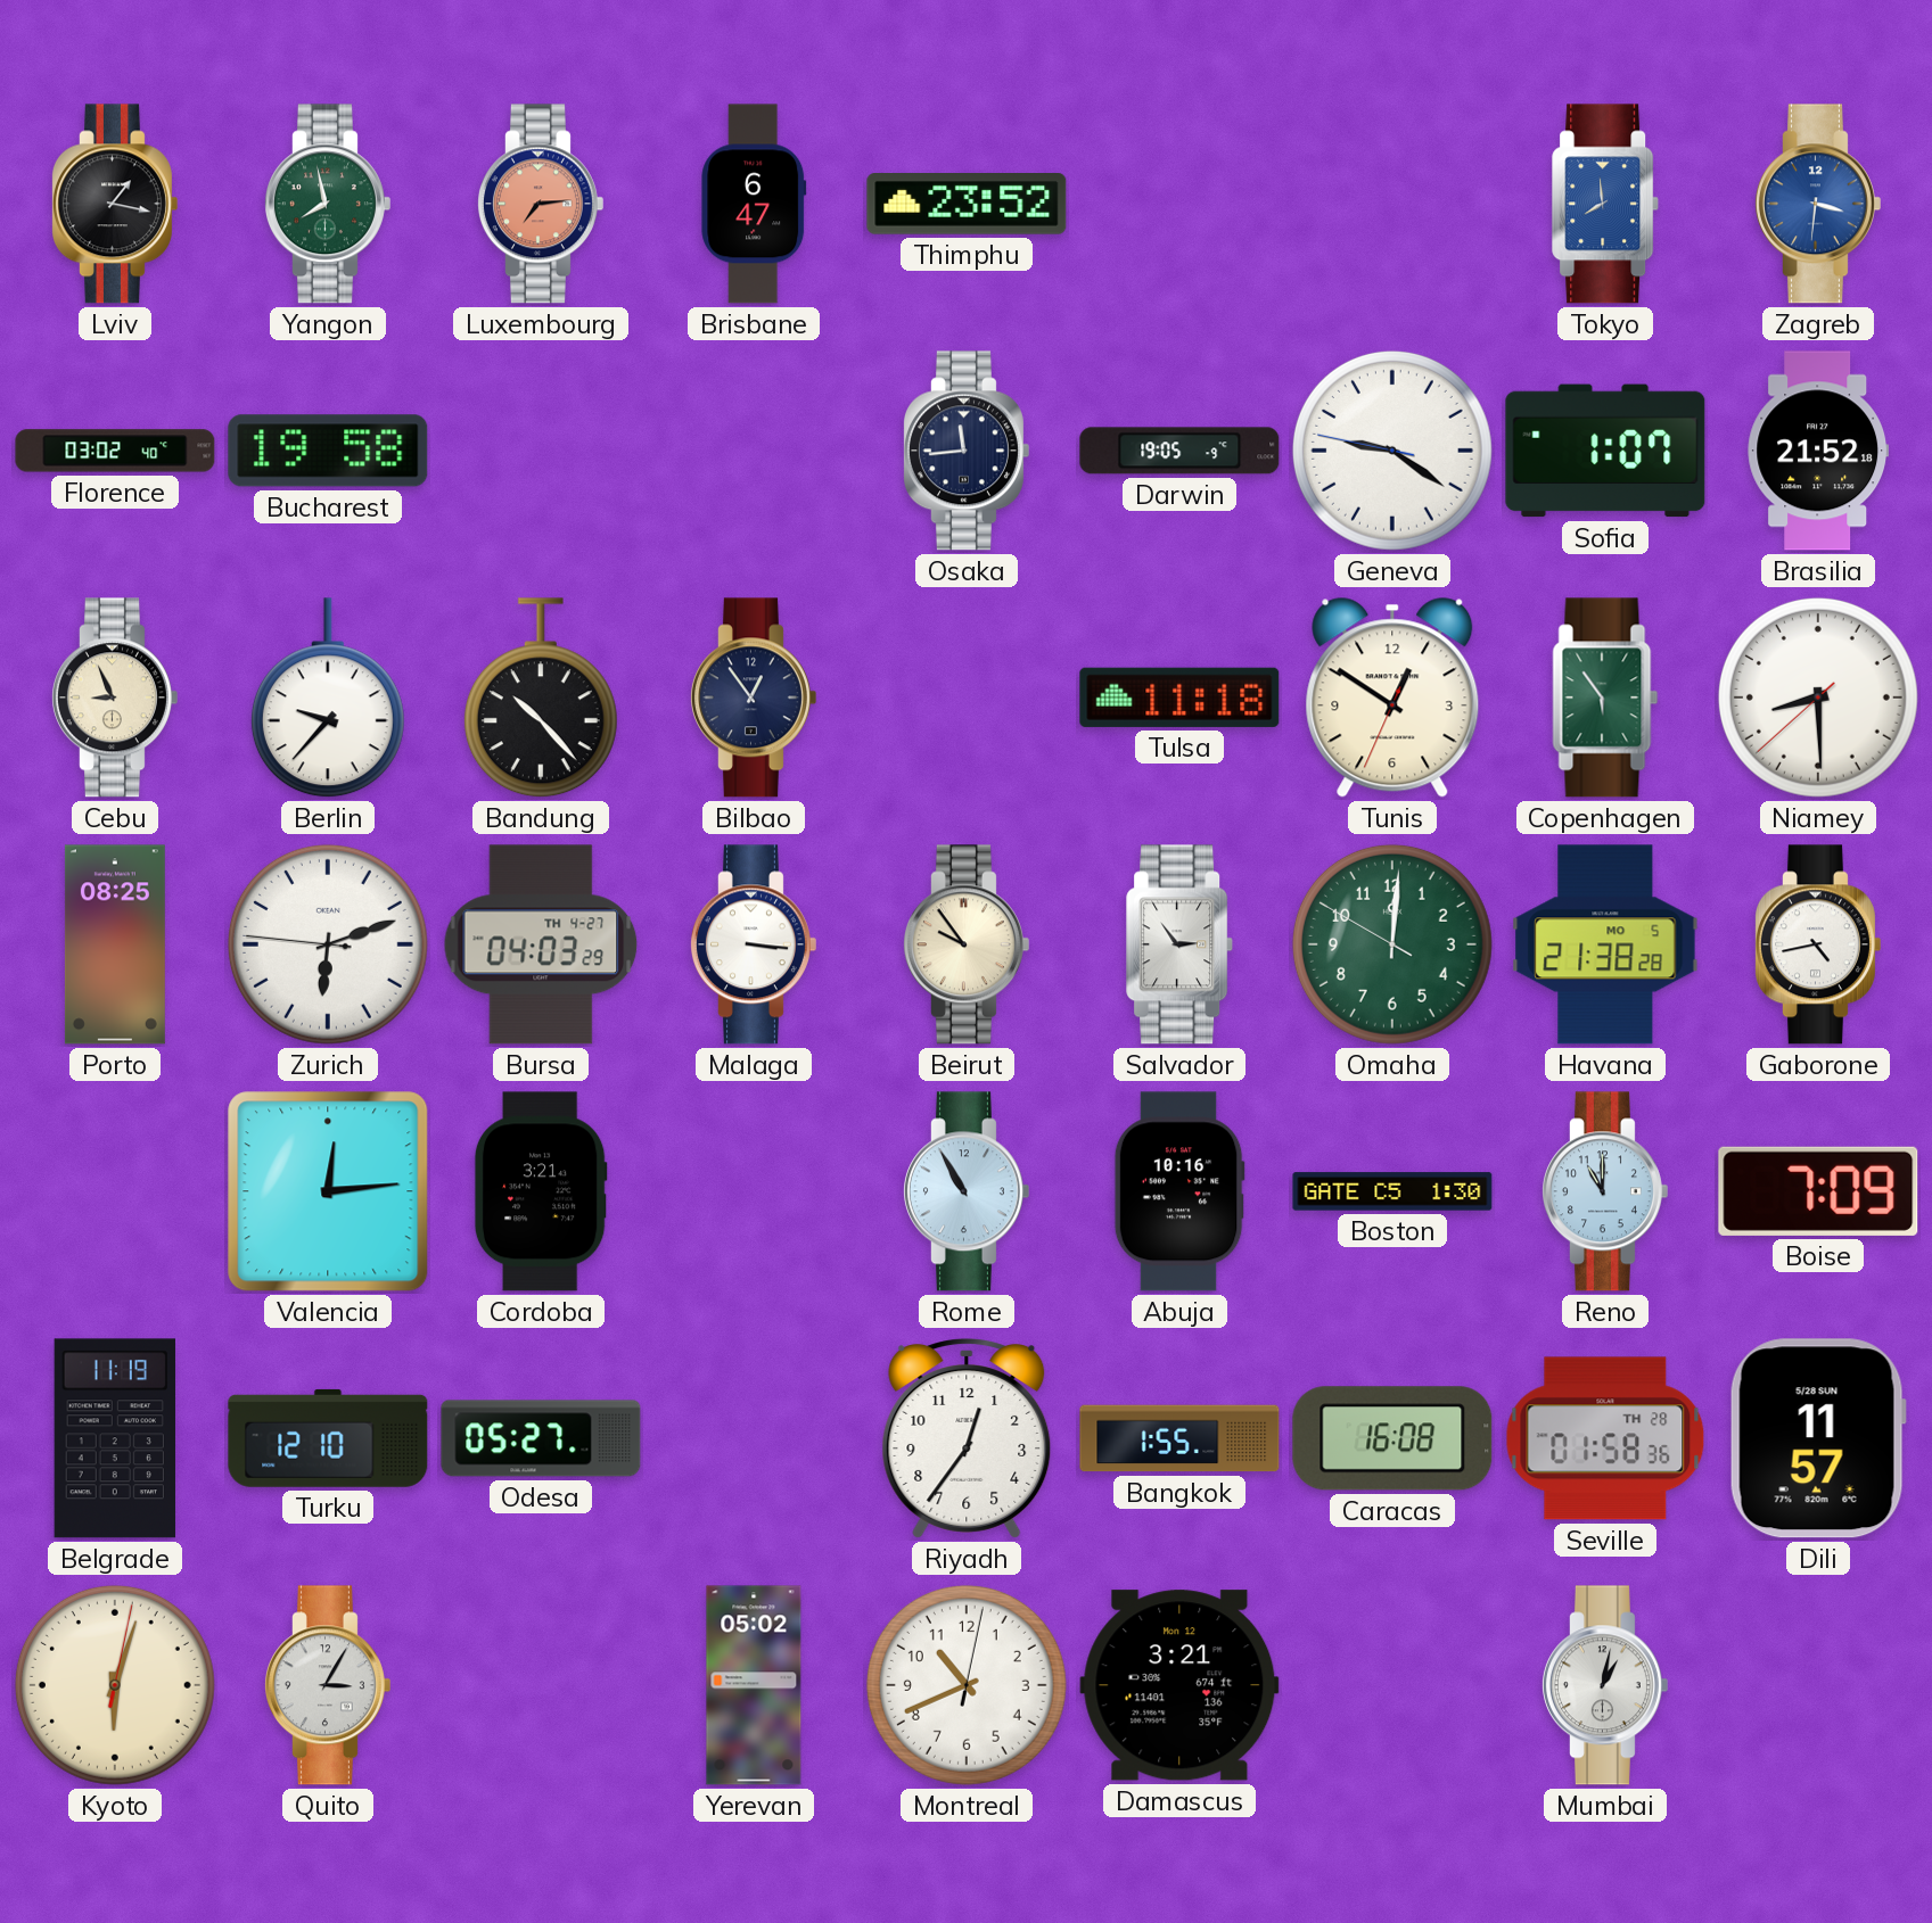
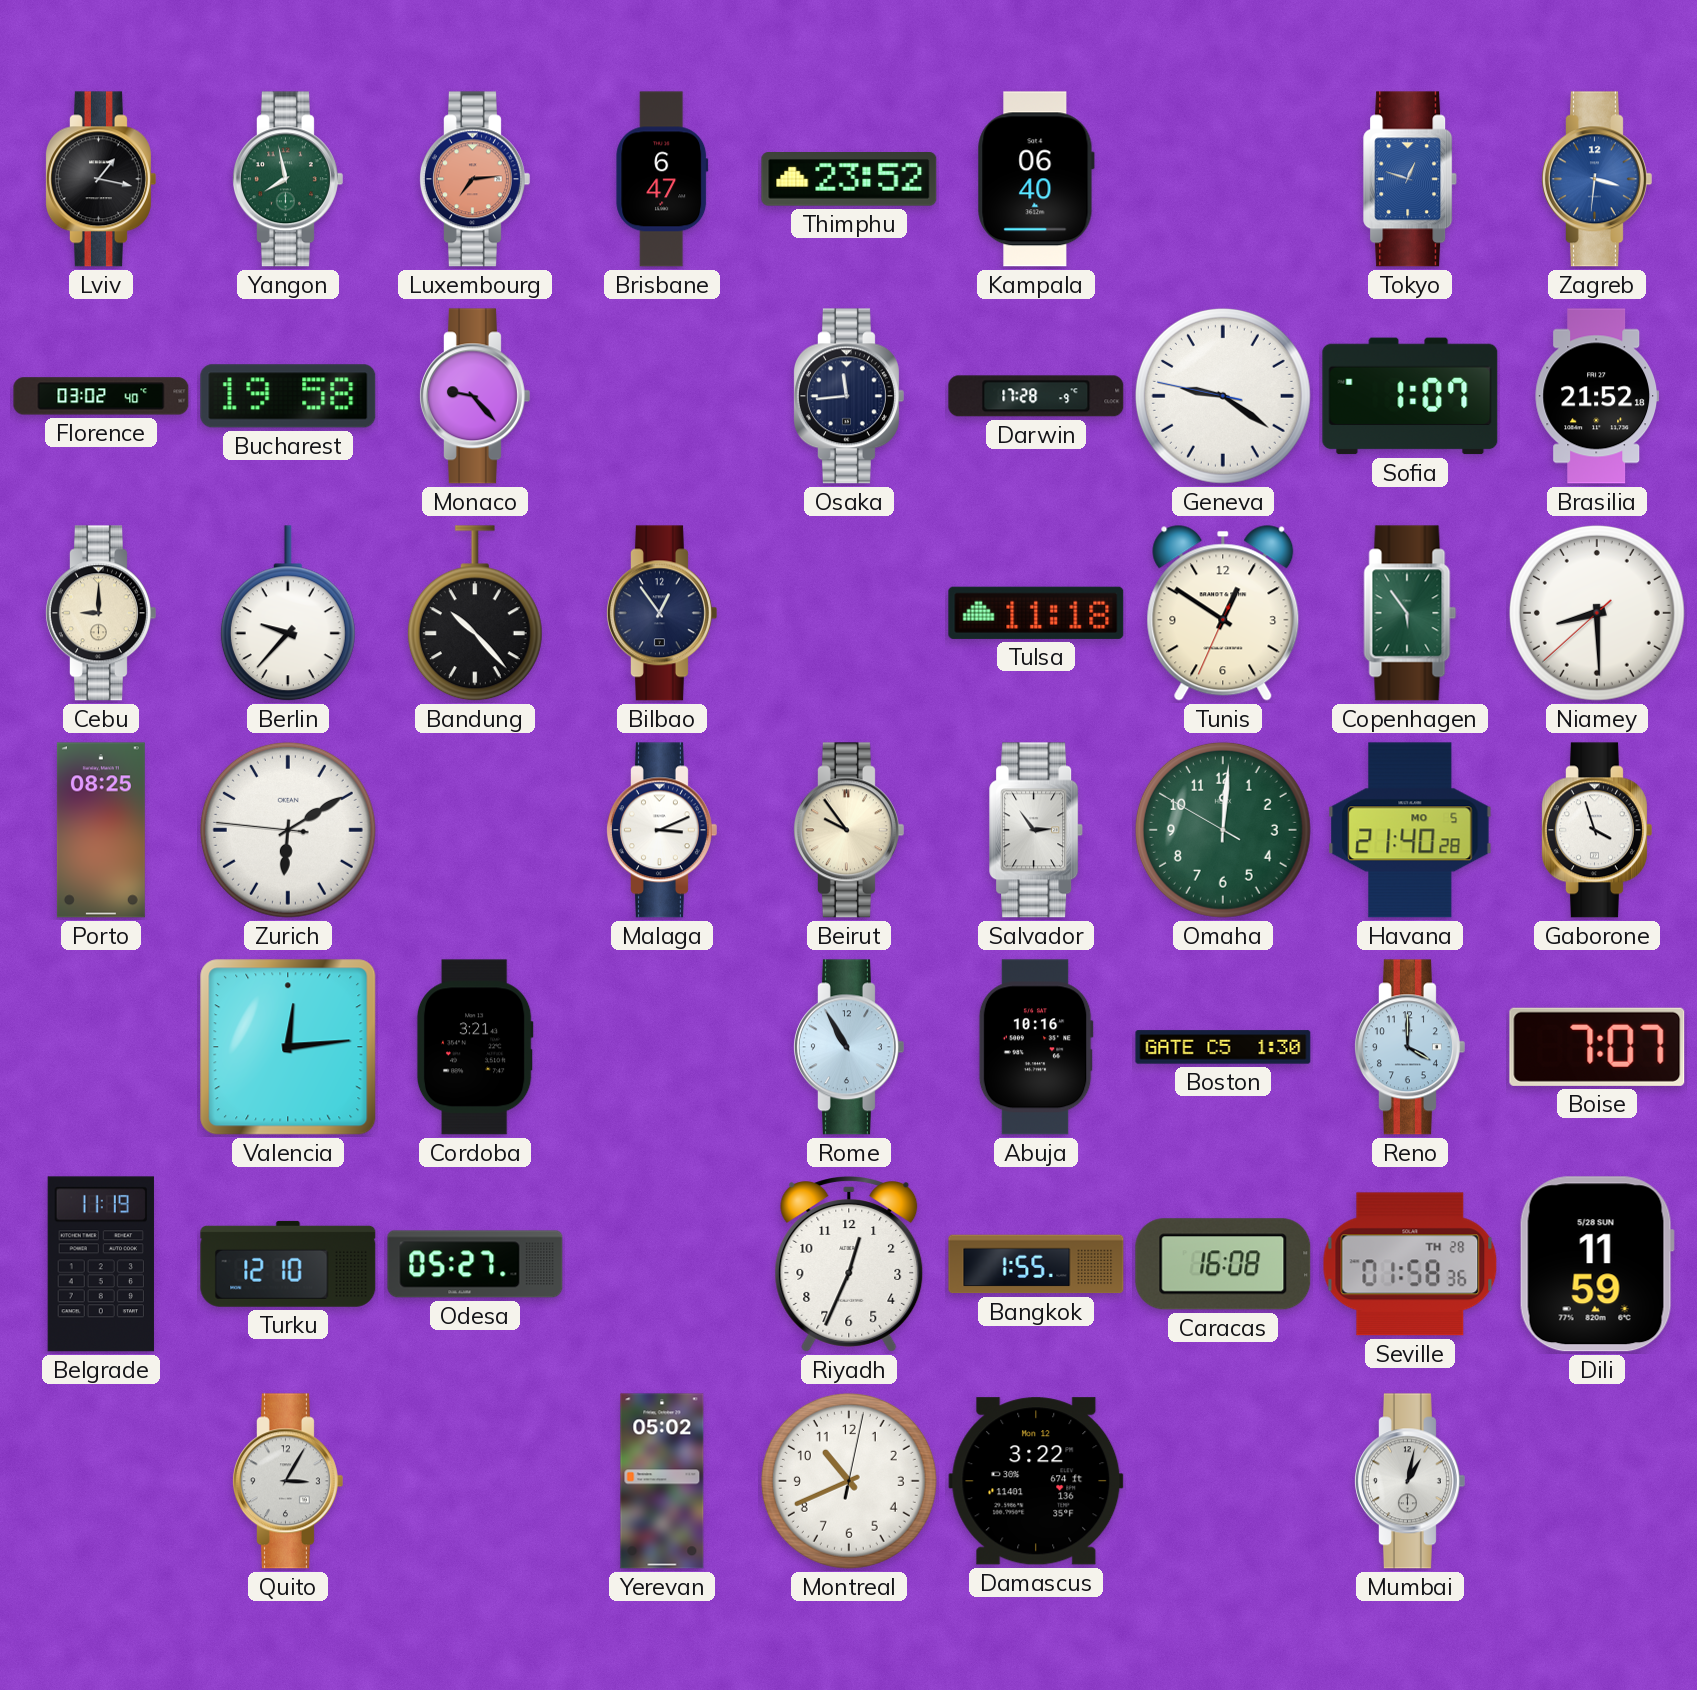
Kampala: none -> 06:40
Tokyo: 7:59 -> 12:48
Monaco: none -> 9:23
Darwin: 19:05 -> 17:28
Cebu: 8:56 -> 9:00
Zurich: 6:11 -> 6:09
Bursa: 04:03 -> none
Malaga: 3:16 -> 3:11
Havana: 21:38 -> 21:40
Gaborone: 4:43 -> 3:57
Reno: 11:00 -> 4:00
Boise: 7:09 -> 7:07
Riyadh: 12:36 -> 12:34
Dili: 11:57 -> 11:59
Kyoto: 6:03 -> none
Damascus: 3:21 -> 3:22
